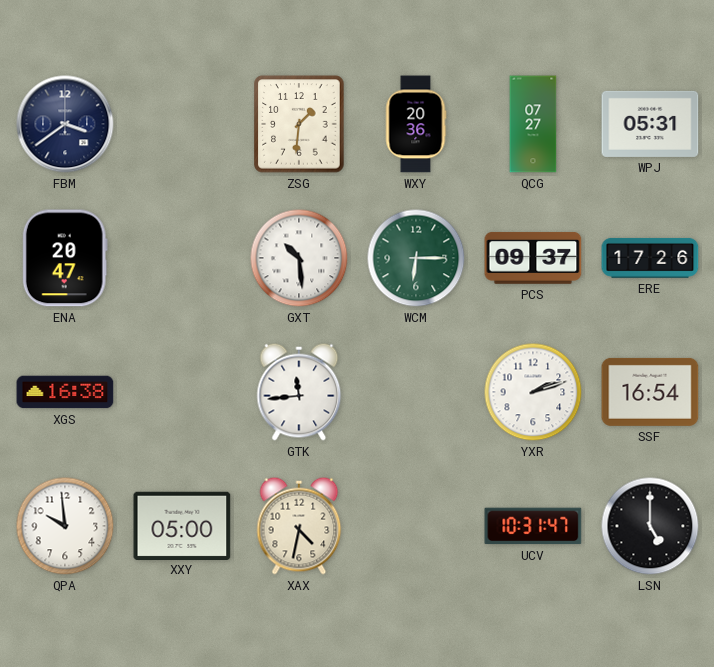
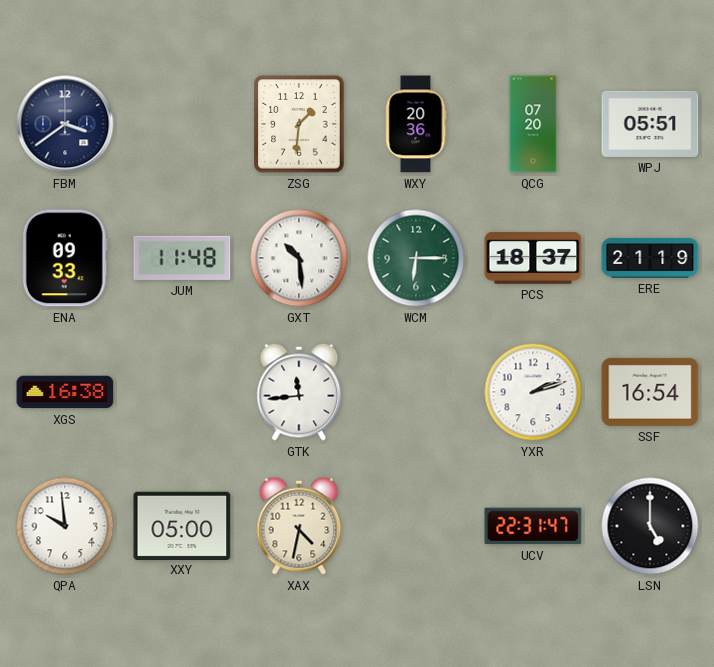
QCG: 07:27 -> 07:20
WPJ: 05:31 -> 05:51
ENA: 20:47 -> 09:33
JUM: none -> 11:48
PCS: 09:37 -> 18:37
ERE: 17:26 -> 21:19
UCV: 10:31 -> 22:31
